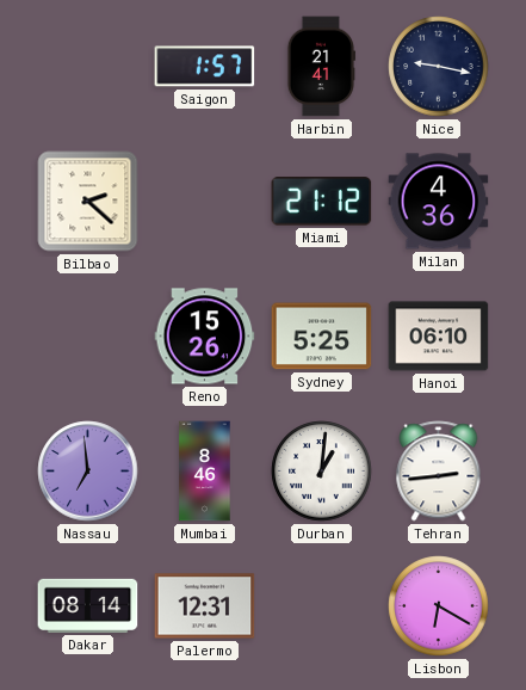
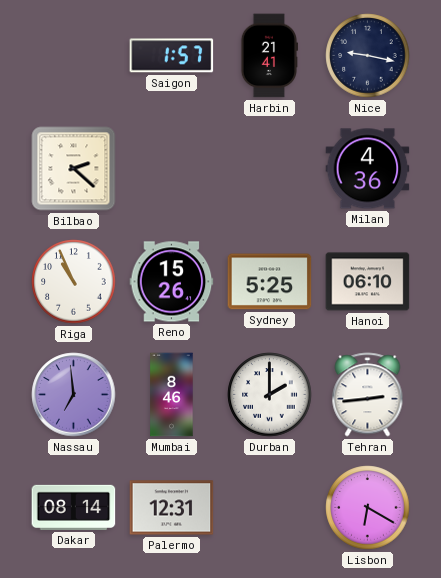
Miami: 21:12 -> none
Riga: none -> 10:56
Durban: 1:01 -> 2:00
